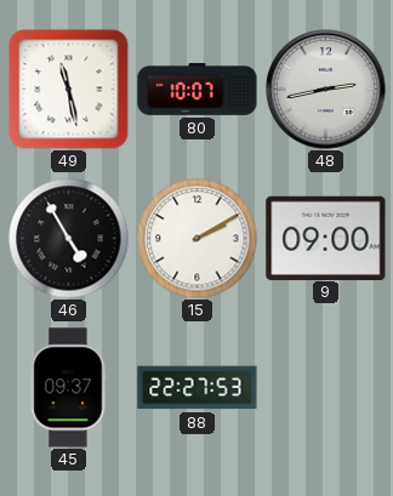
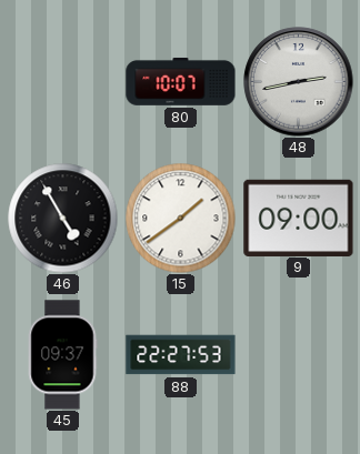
49: 11:28 -> none
15: 2:10 -> 1:39
